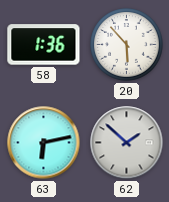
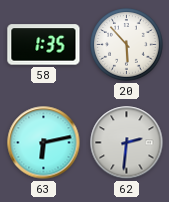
58: 1:36 -> 1:35
62: 1:52 -> 2:31
